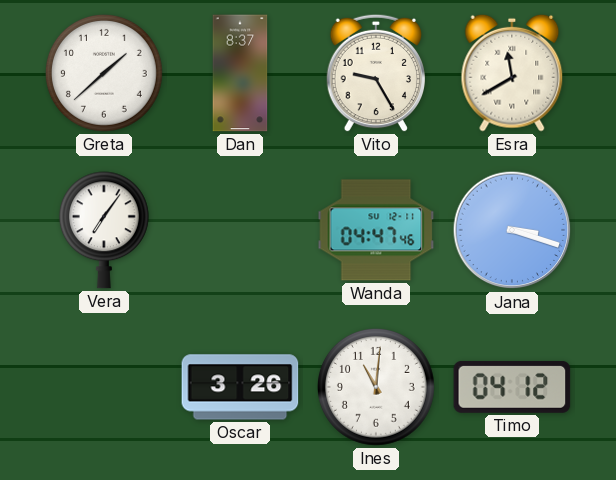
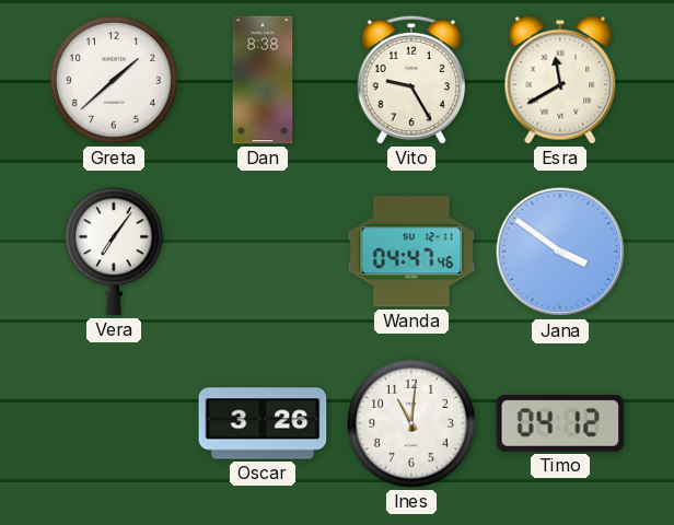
Dan: 8:37 -> 8:38
Jana: 3:18 -> 3:51
